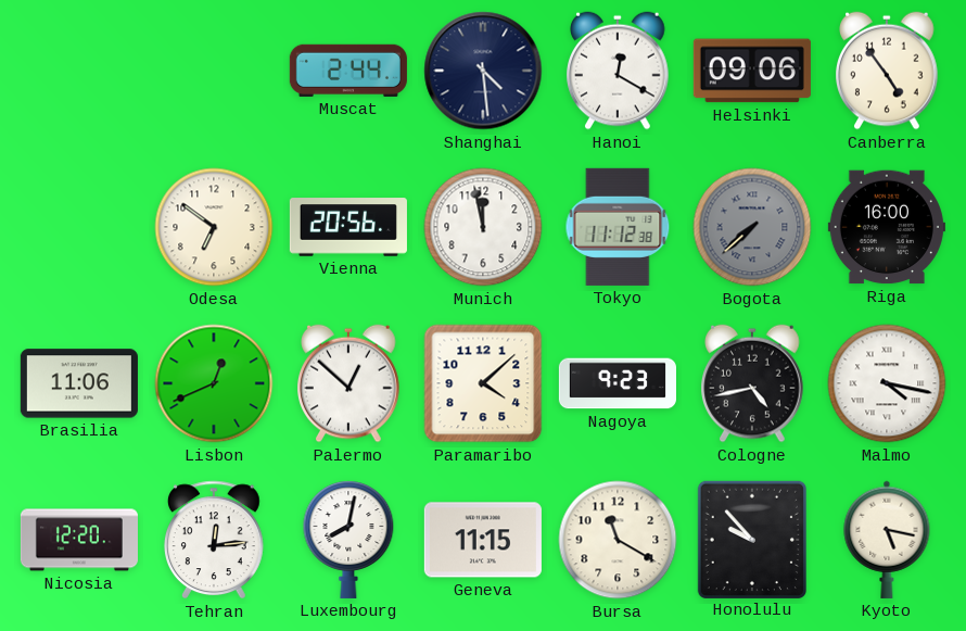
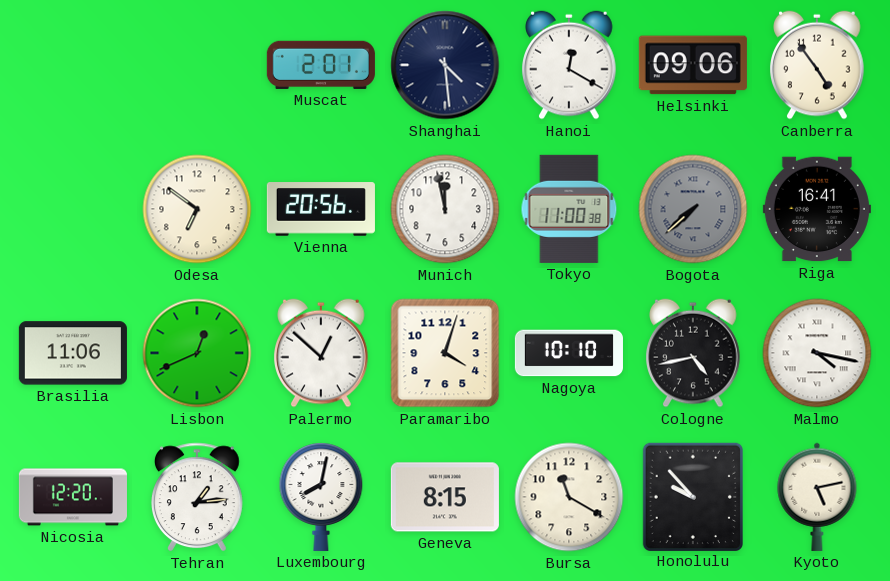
Muscat: 2:44 -> 2:01
Tokyo: 11:12 -> 11:00
Riga: 16:00 -> 16:41
Paramaribo: 4:08 -> 4:03
Nagoya: 9:23 -> 10:10
Tehran: 12:14 -> 1:14
Geneva: 11:15 -> 8:15
Kyoto: 5:17 -> 5:13
